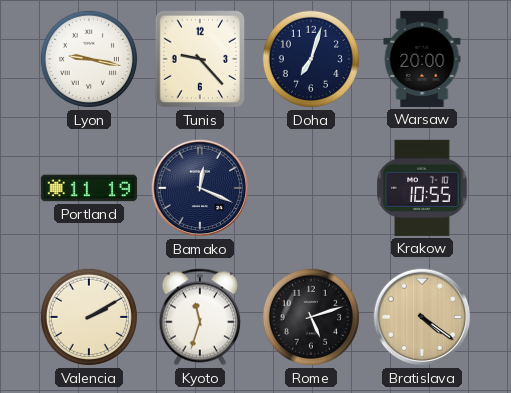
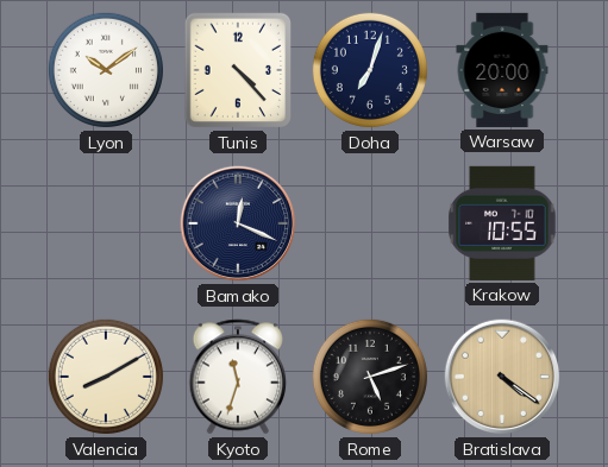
Lyon: 9:17 -> 10:09
Tunis: 9:23 -> 4:23
Portland: 11:19 -> none
Valencia: 2:10 -> 8:10
